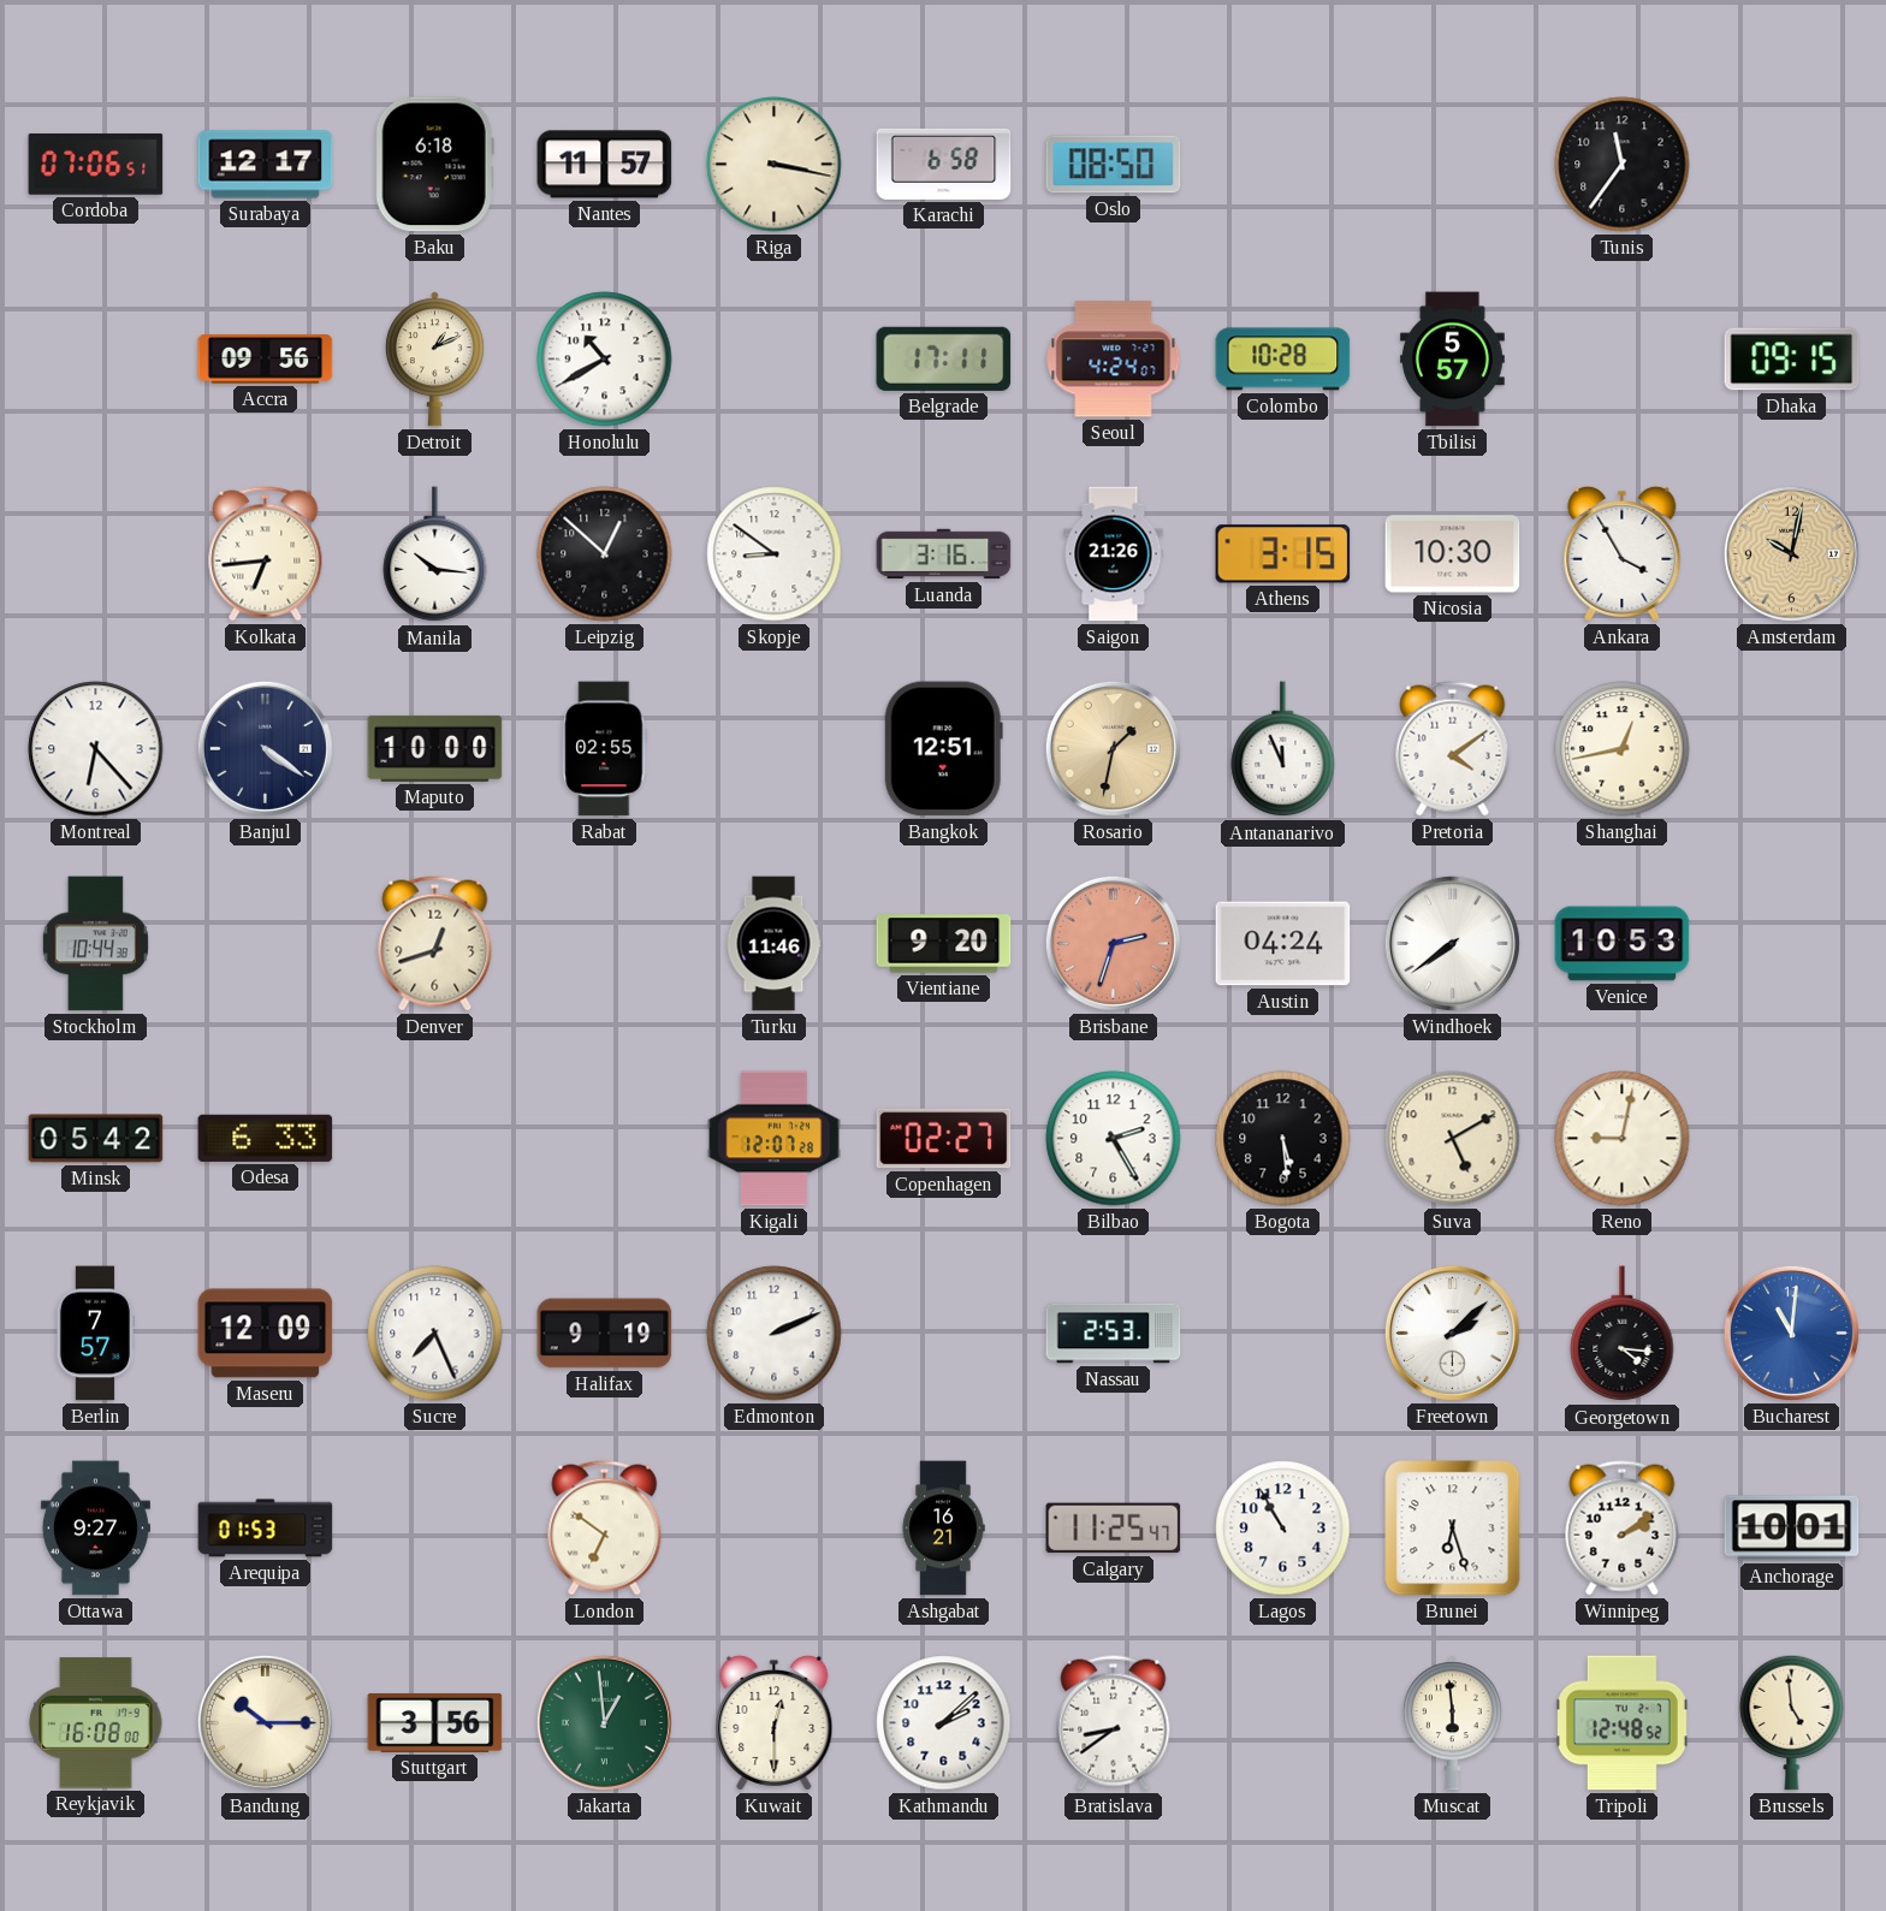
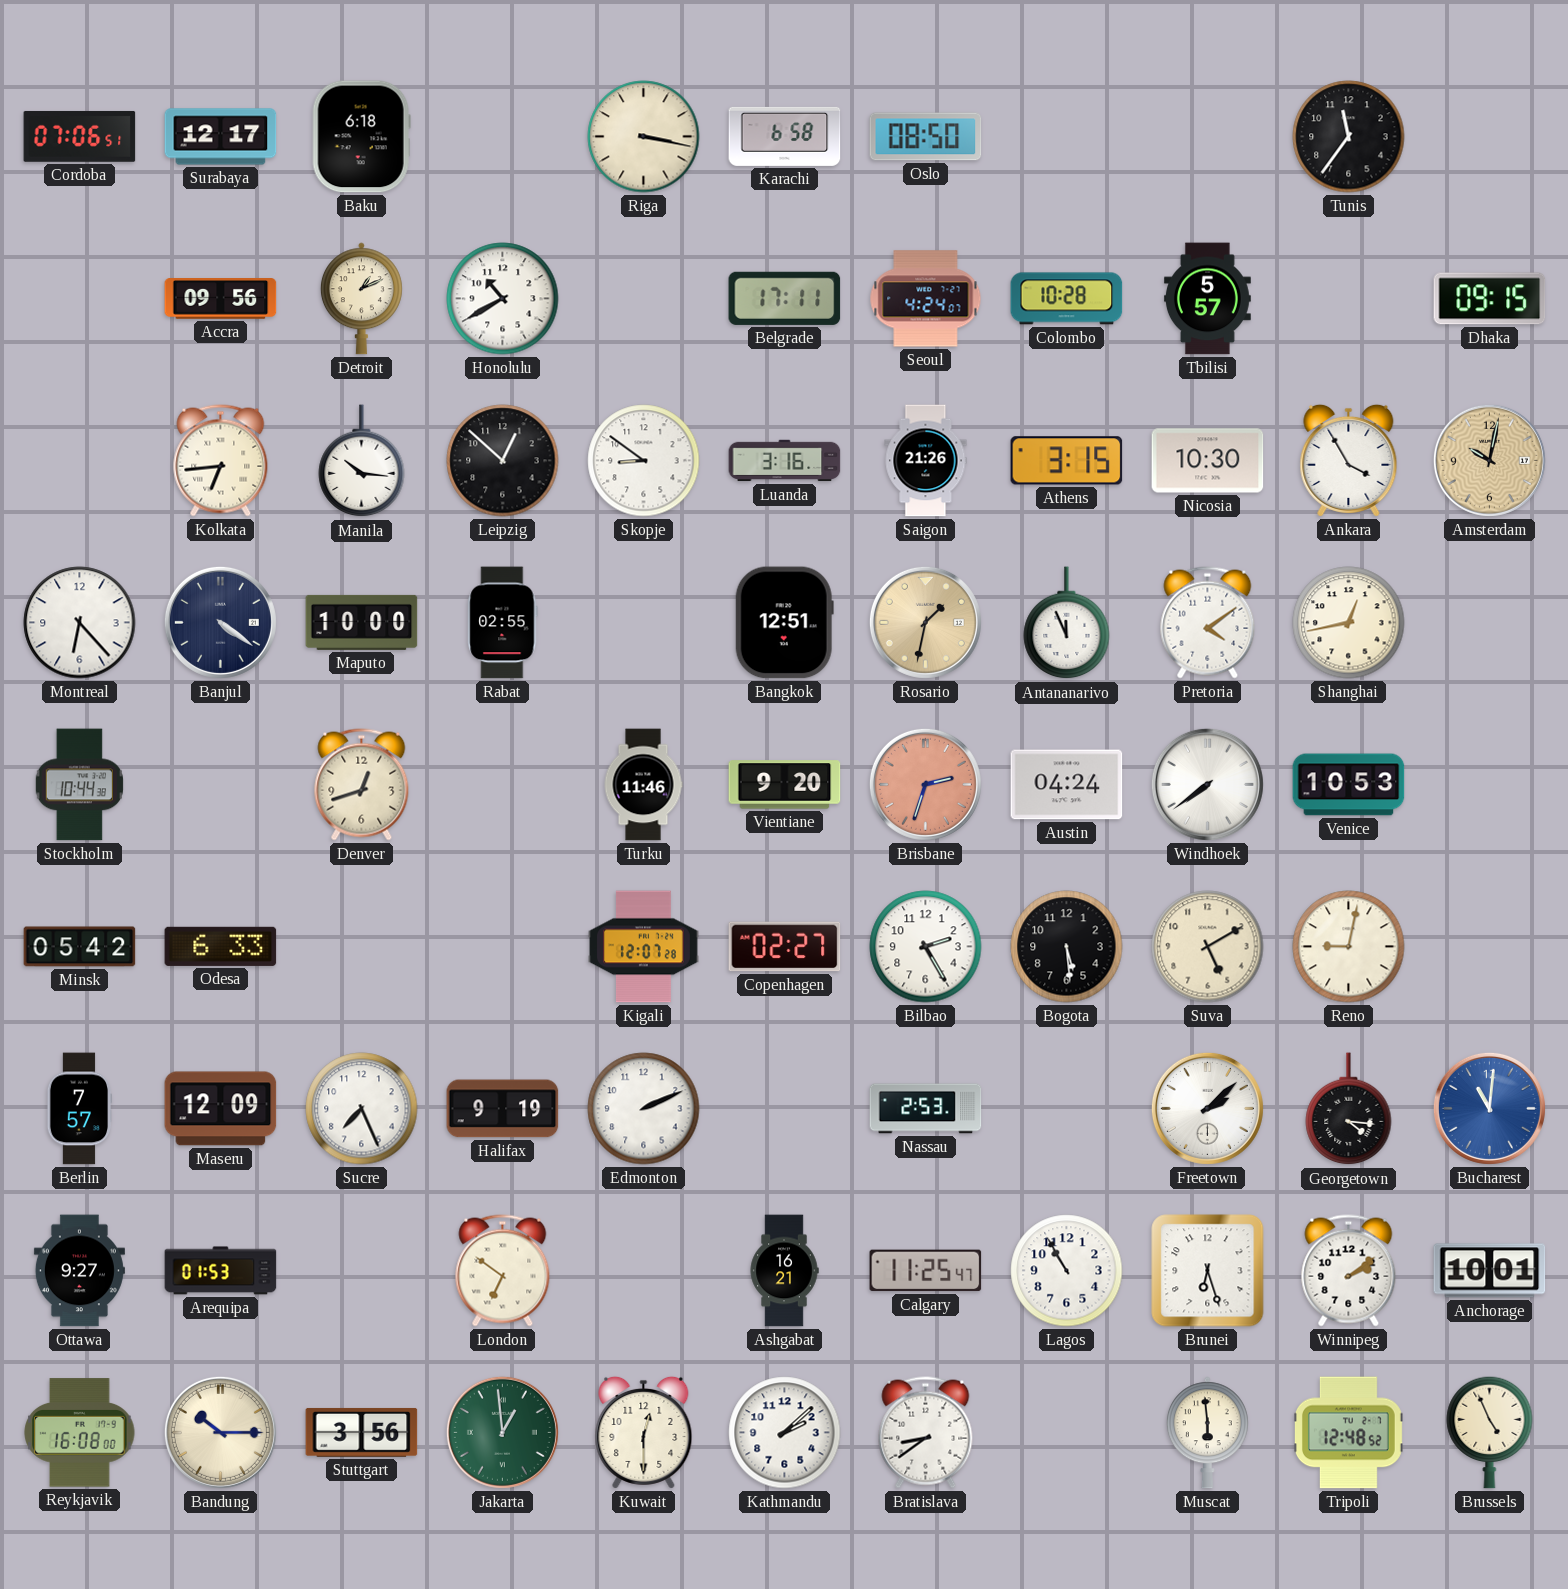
Nantes: 11:57 -> none
Brussels: 4:59 -> 4:56
